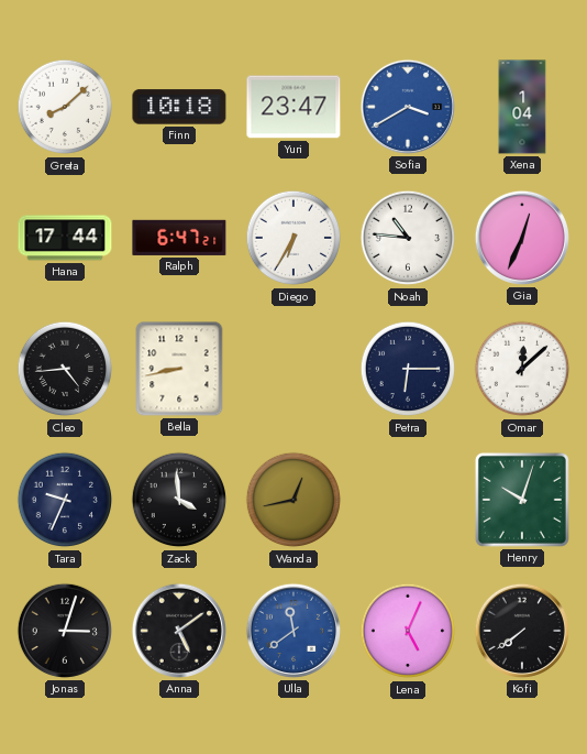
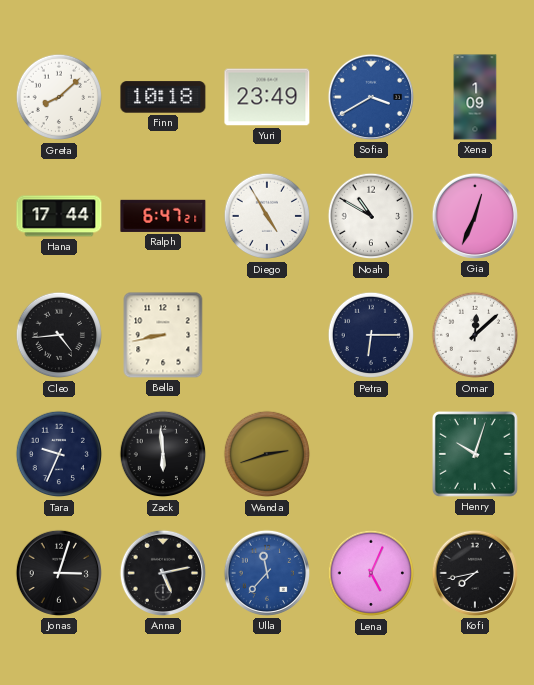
Yuri: 23:47 -> 23:49
Xena: 1:04 -> 1:09
Diego: 6:35 -> 4:55
Noah: 10:46 -> 10:50
Zack: 3:59 -> 5:59
Wanda: 12:43 -> 2:42
Anna: 5:09 -> 5:13
Ulla: 11:39 -> 11:37
Kofi: 7:39 -> 7:43
